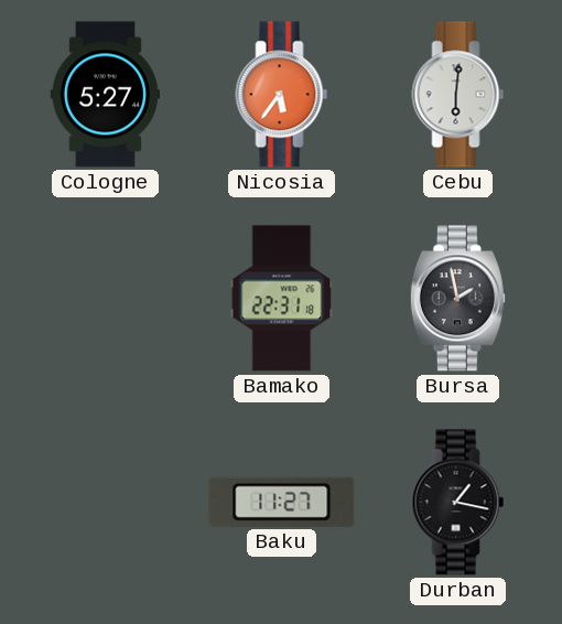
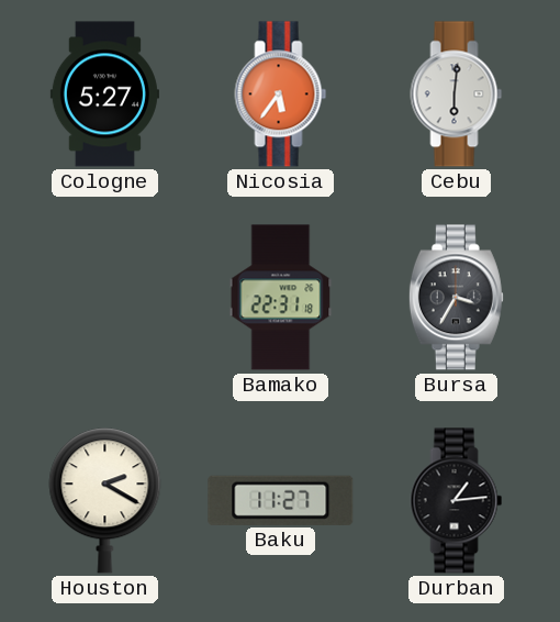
Bursa: 1:58 -> 3:35
Houston: none -> 2:20
Durban: 1:17 -> 1:14
